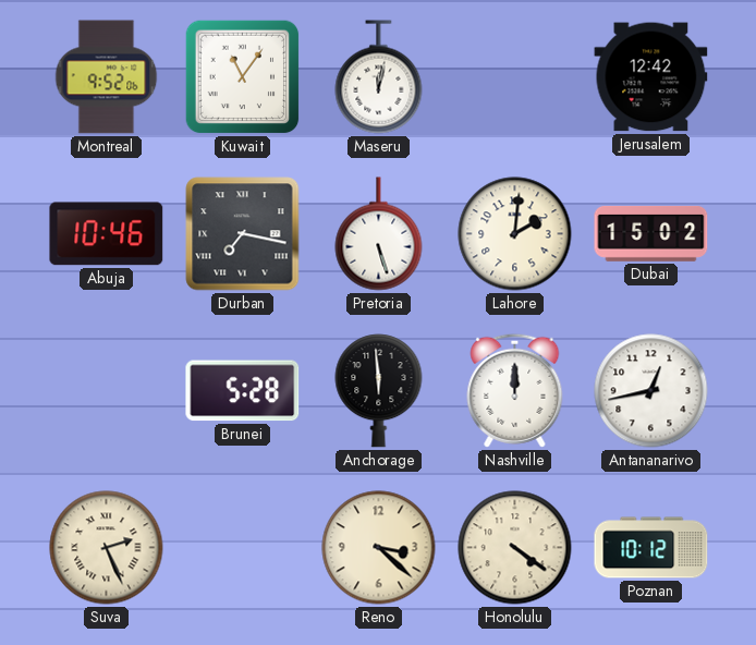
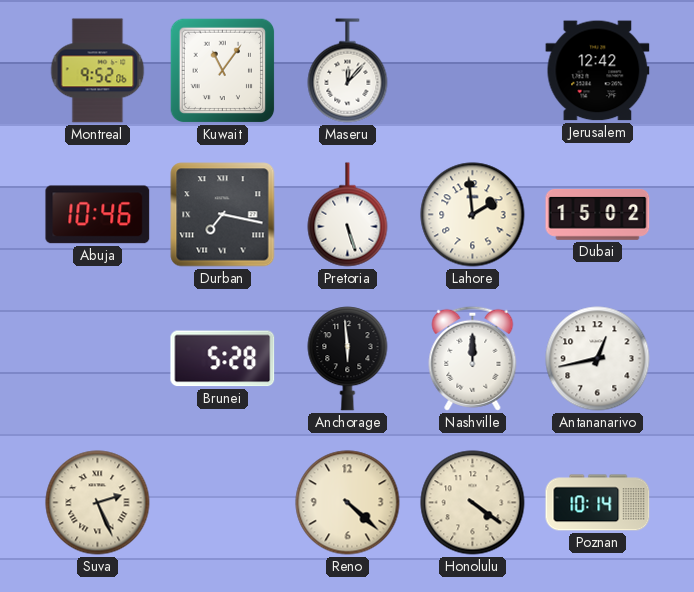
Maseru: 12:02 -> 12:07
Lahore: 2:01 -> 1:59
Reno: 3:22 -> 4:22
Poznan: 10:12 -> 10:14
